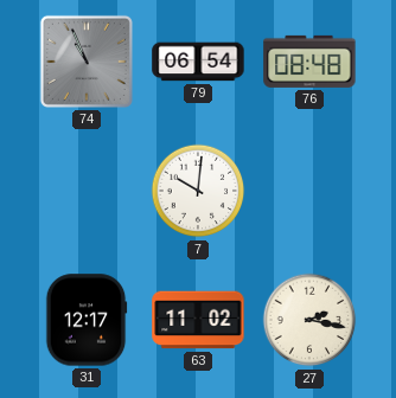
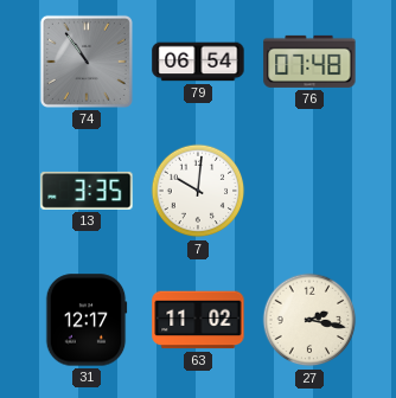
74: 10:56 -> 10:54
76: 08:48 -> 07:48
13: none -> 3:35
